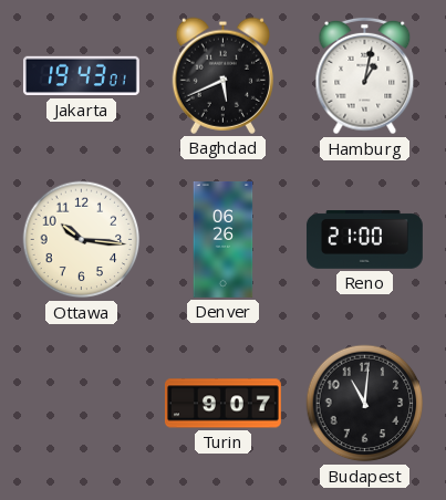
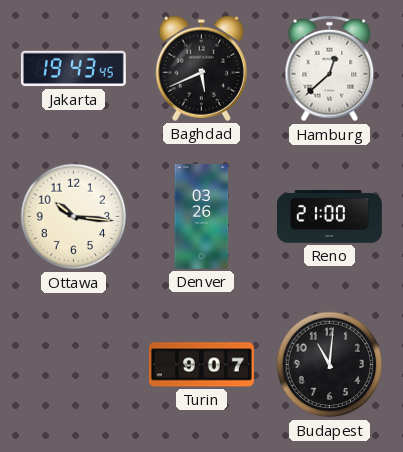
Jakarta: 19:43:01 -> 19:43:45
Hamburg: 1:02 -> 12:38
Denver: 06:26 -> 03:26
